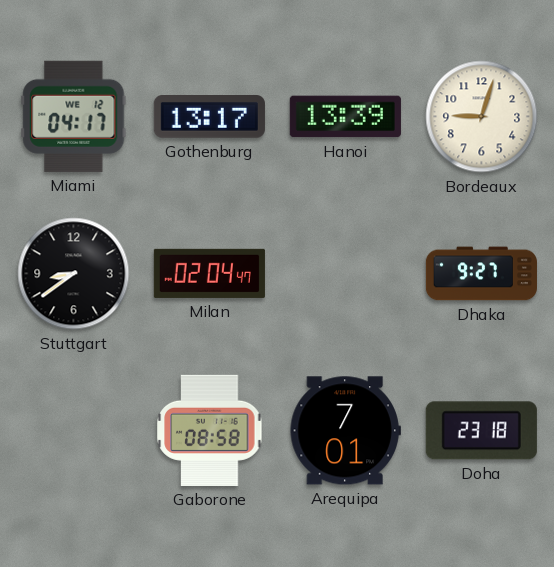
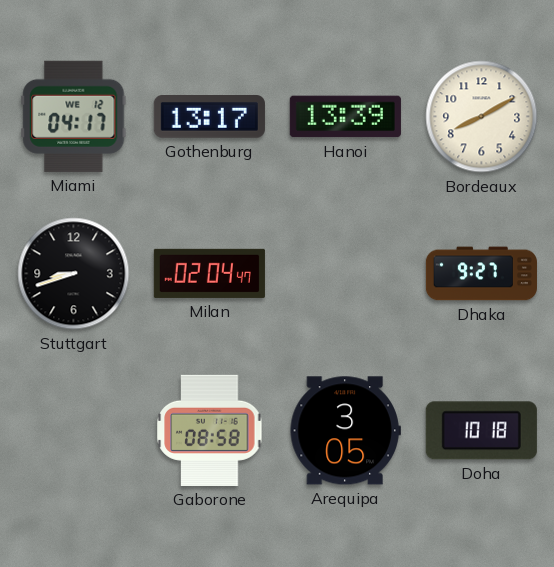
Bordeaux: 9:03 -> 8:10
Stuttgart: 8:39 -> 8:42
Arequipa: 7:01 -> 3:05
Doha: 23:18 -> 10:18
